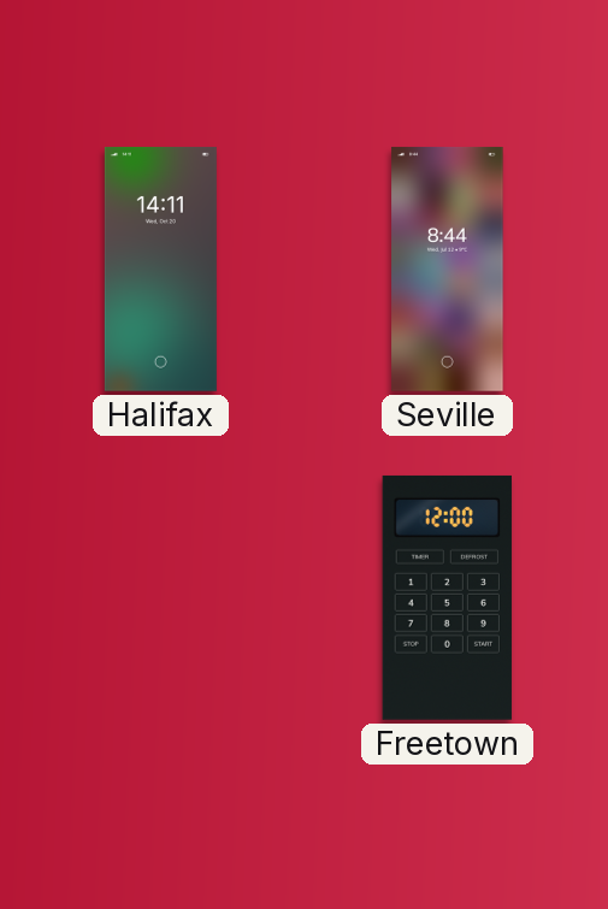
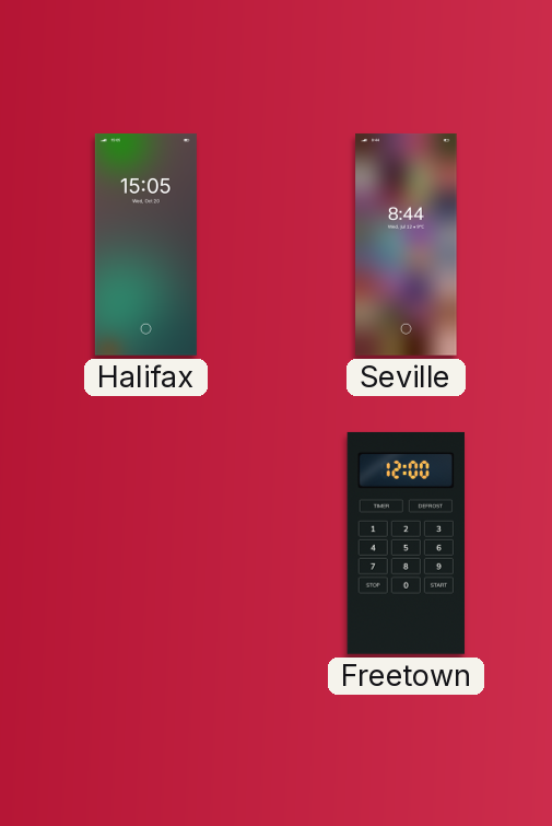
Halifax: 14:11 -> 15:05
